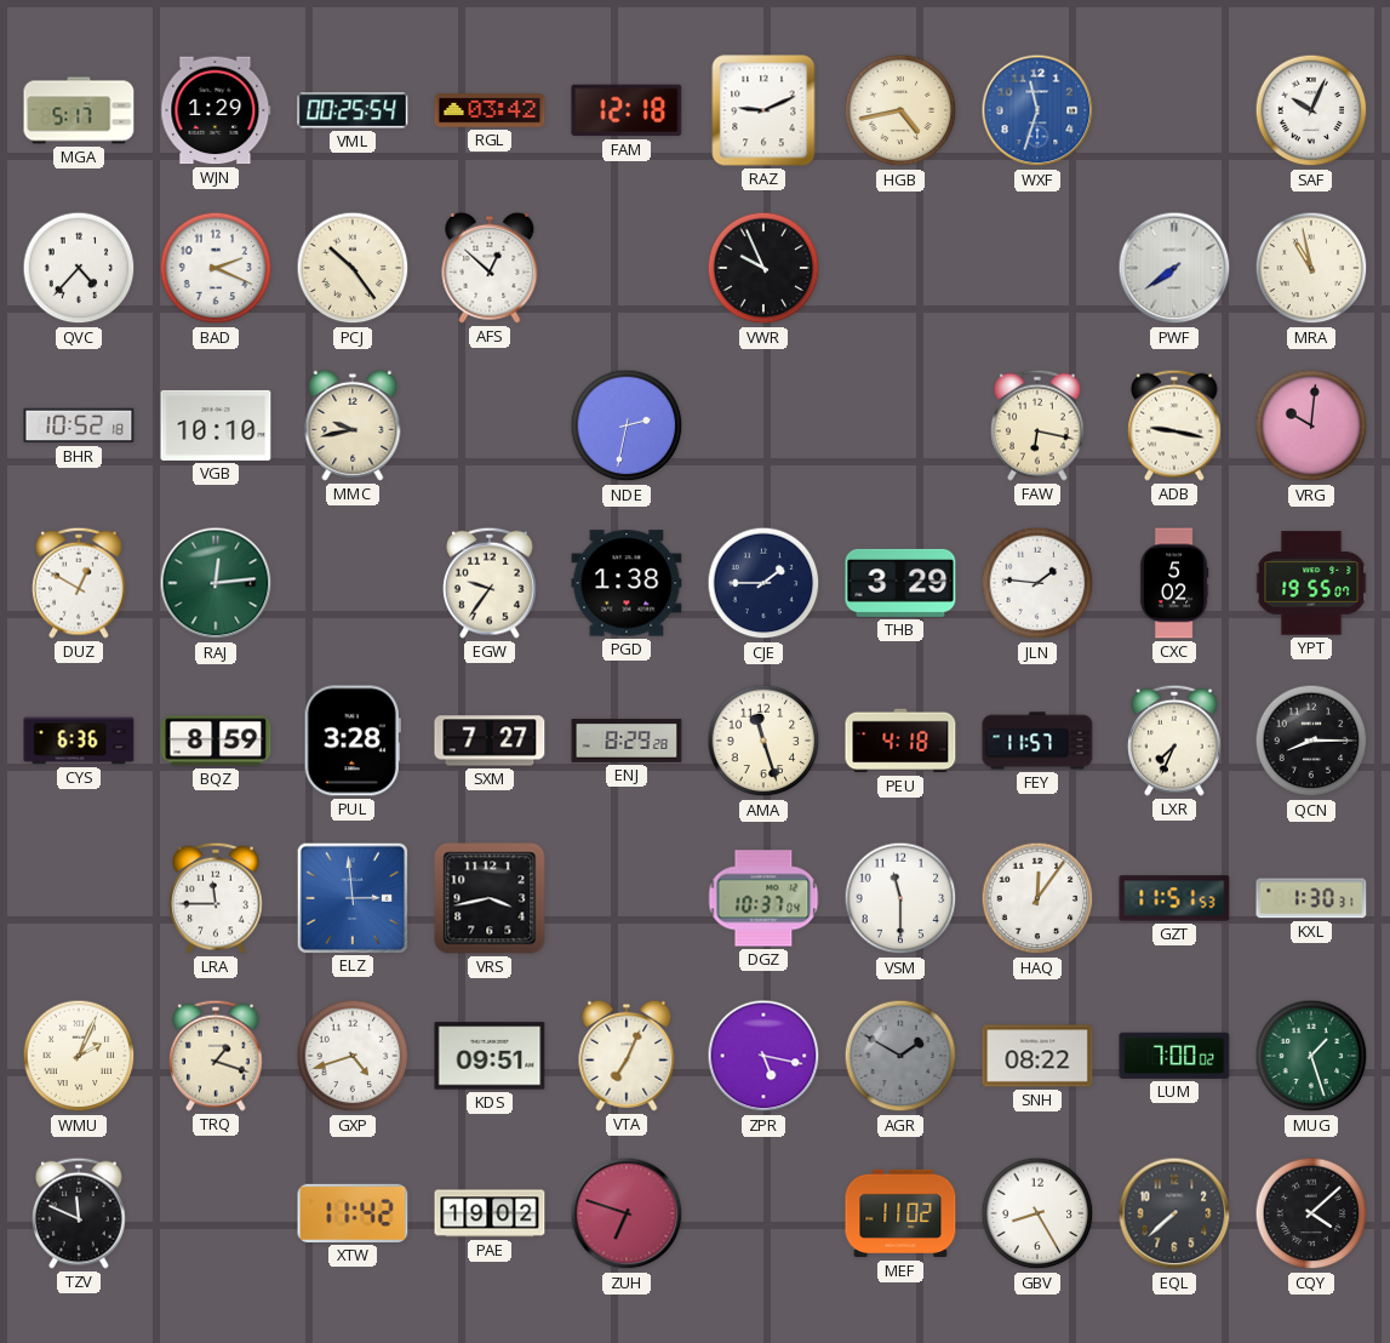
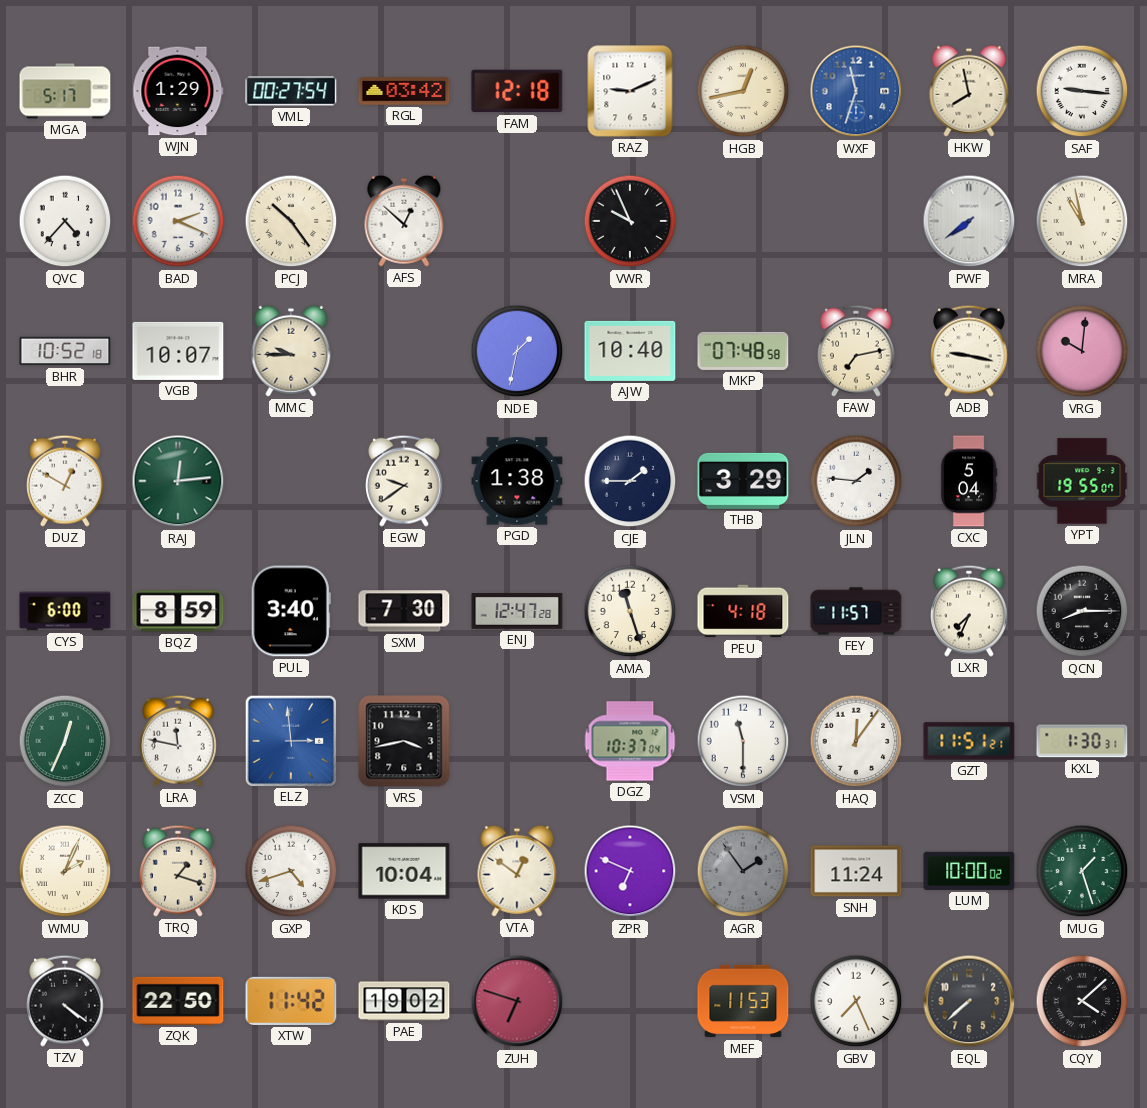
VML: 00:25 -> 00:27
HGB: 4:43 -> 12:43
HKW: none -> 7:58
SAF: 10:04 -> 9:16
VGB: 10:10 -> 10:07
MMC: 9:43 -> 9:45
NDE: 2:32 -> 1:32
AJW: none -> 10:40
MKP: none -> 07:48
FAW: 6:17 -> 7:13
EGW: 9:36 -> 9:39
CXC: 5:02 -> 5:04
CYS: 6:36 -> 6:00
PUL: 3:28 -> 3:40
SXM: 7:27 -> 7:30
ENJ: 8:29 -> 12:47
ZCC: none -> 12:34
LRA: 11:45 -> 11:47
GZT: 11:51:53 -> 11:51:21
KDS: 09:51 -> 10:04
VTA: 7:04 -> 12:51
ZPR: 5:17 -> 6:49
AGR: 1:50 -> 1:54
SNH: 08:22 -> 11:24
LUM: 7:00 -> 10:00
TZV: 11:49 -> 4:21
ZQK: none -> 22:50
MEF: 11:02 -> 11:53
GBV: 8:25 -> 7:26
